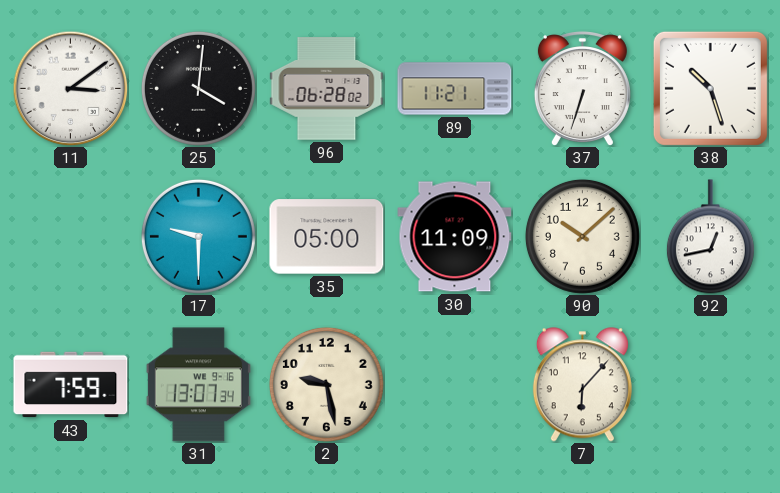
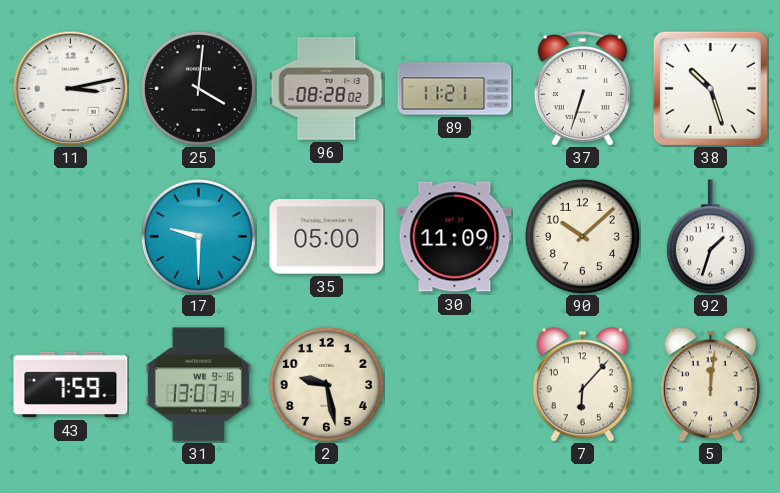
11: 3:09 -> 3:13
96: 06:28 -> 08:28
92: 12:43 -> 1:33
5: none -> 12:01
